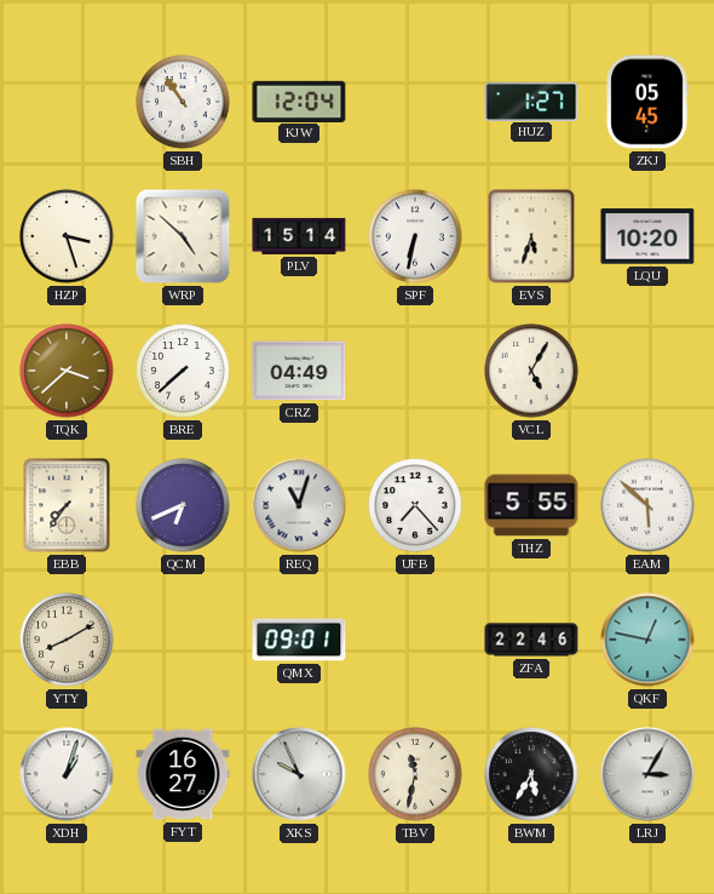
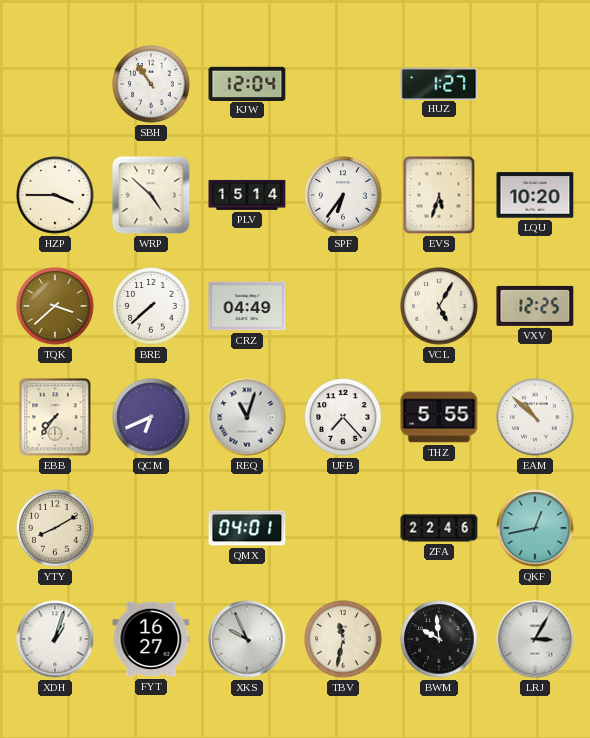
ZKJ: 05:45 -> none
HZP: 3:27 -> 3:45
SPF: 6:32 -> 6:36
VXV: none -> 12:25
EAM: 5:52 -> 10:52
QMX: 09:01 -> 04:01
QKF: 12:47 -> 12:43
BWM: 5:35 -> 9:59
